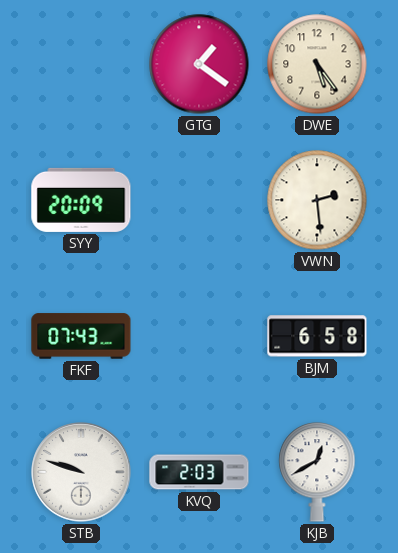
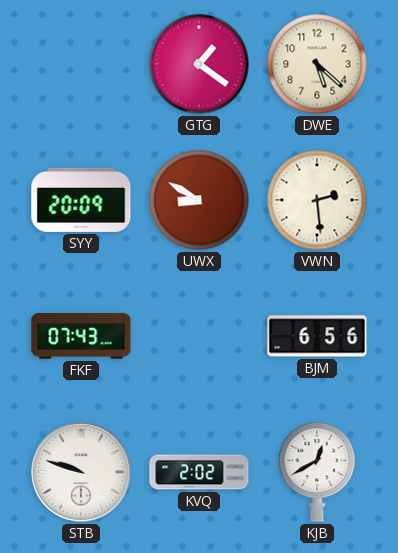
DWE: 5:24 -> 5:22
UWX: none -> 8:50
BJM: 6:58 -> 6:56
KVQ: 2:03 -> 2:02
